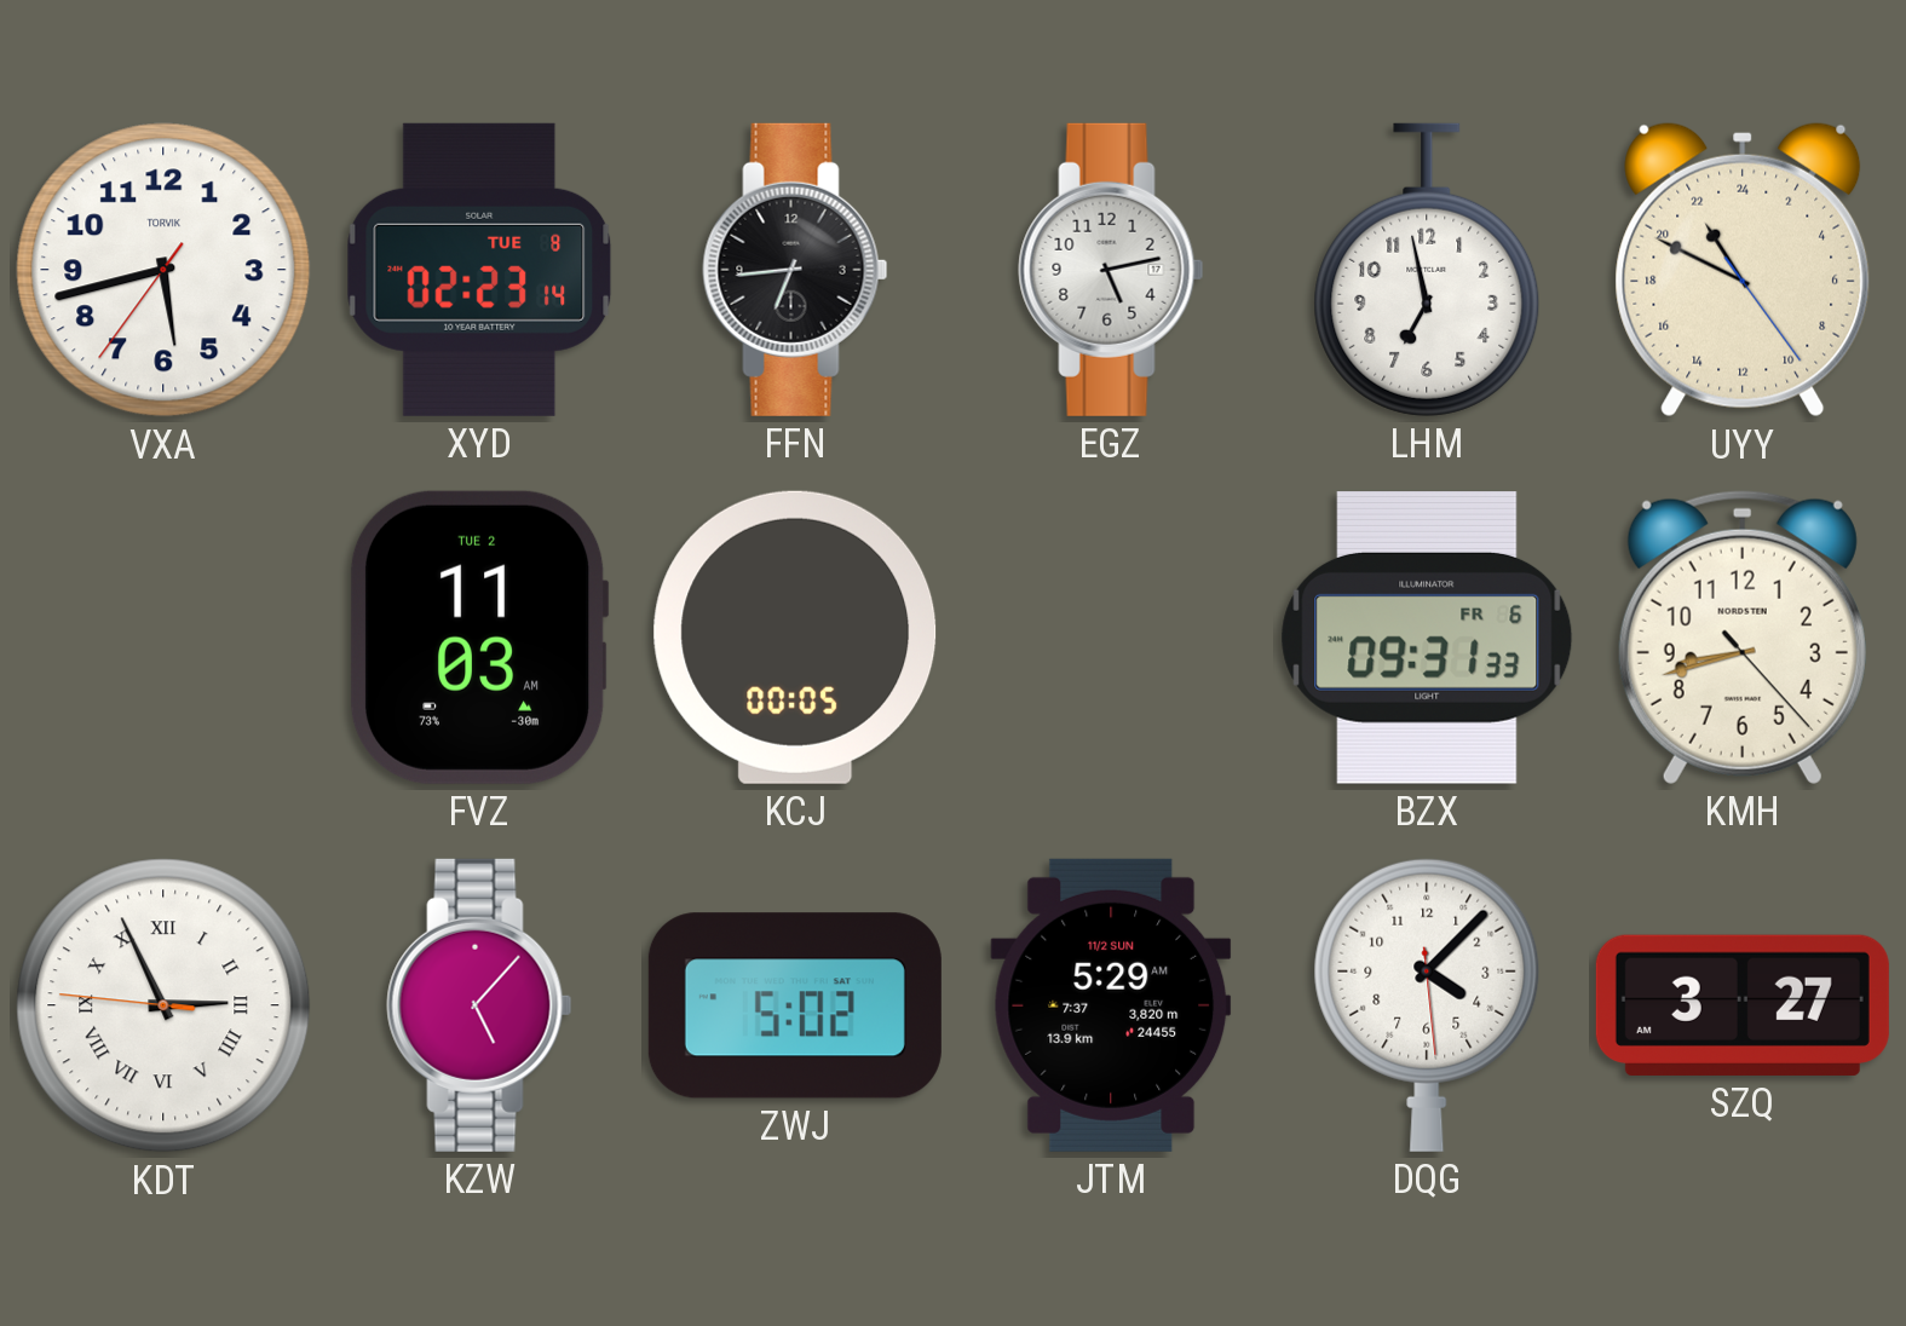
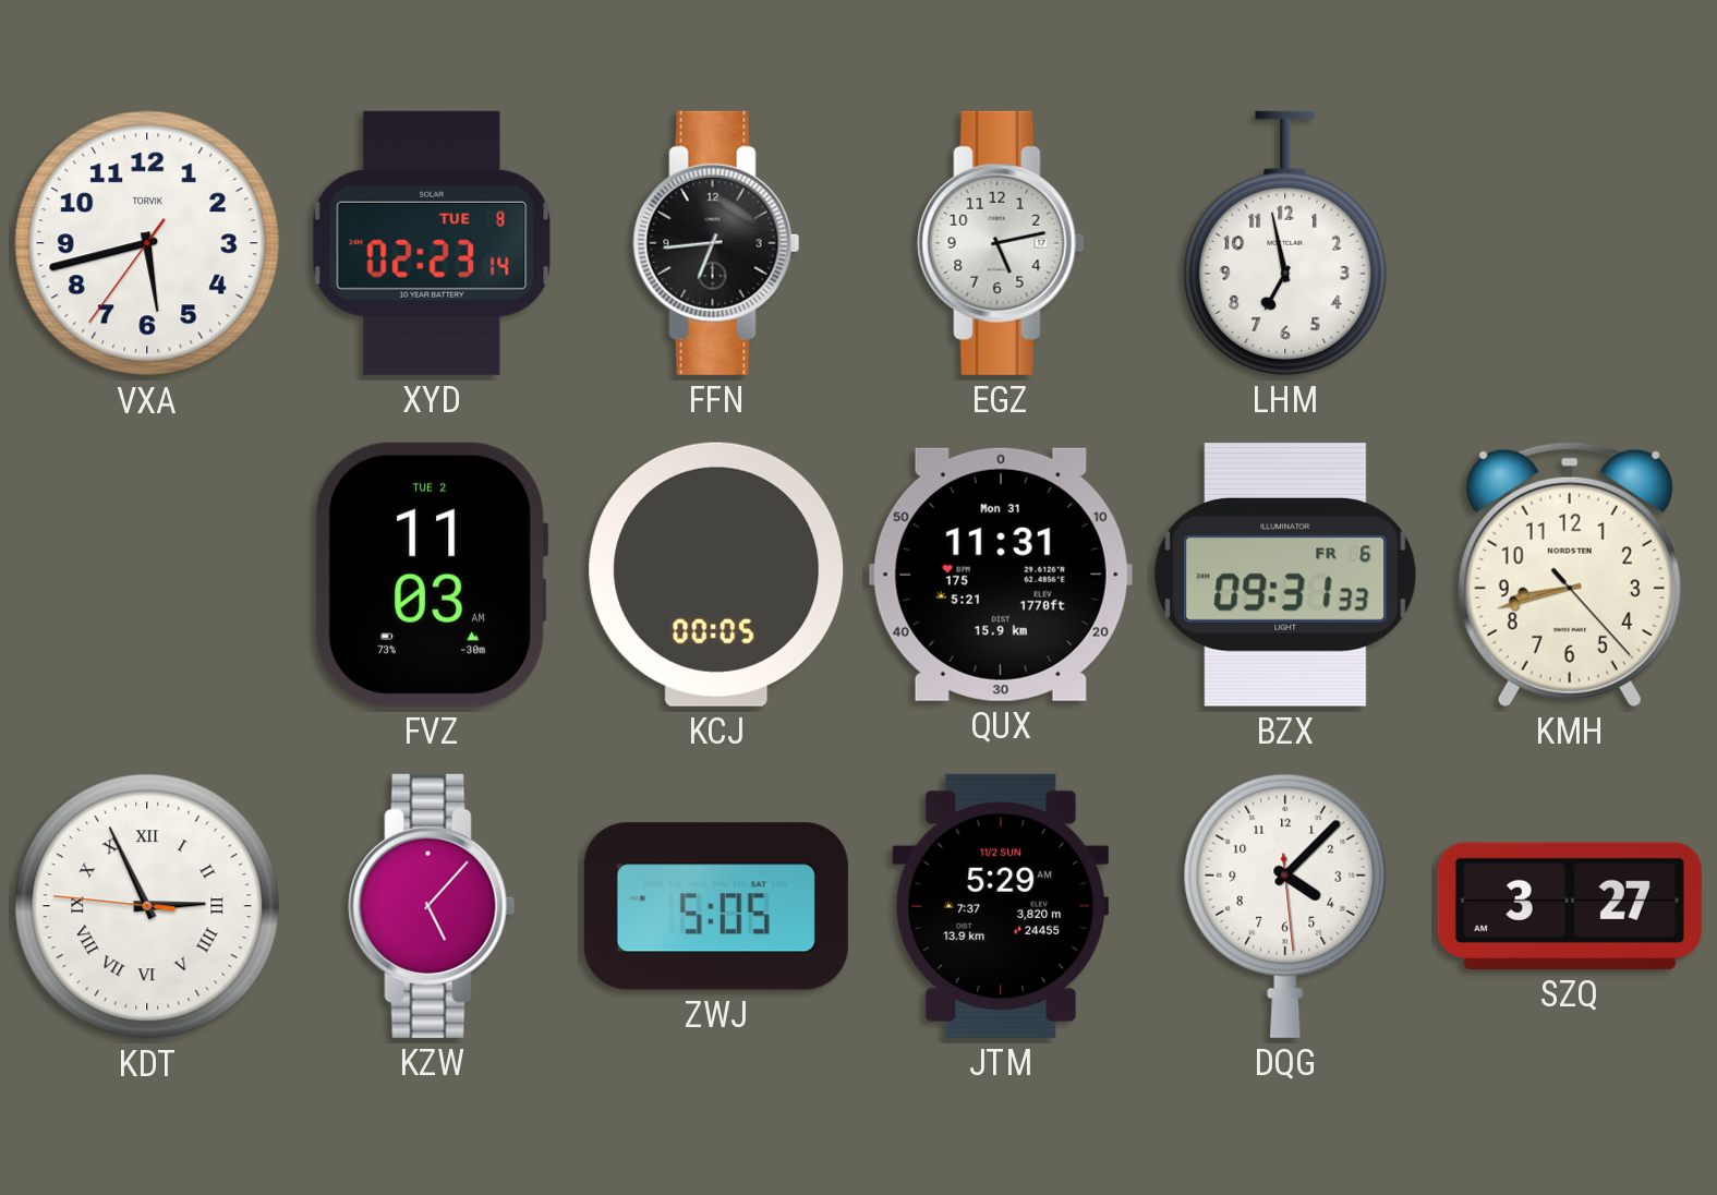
UYY: 21:49 -> none
QUX: none -> 11:31
ZWJ: 5:02 -> 5:05
